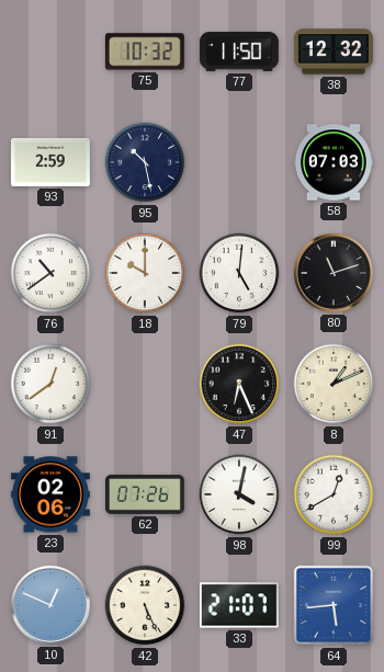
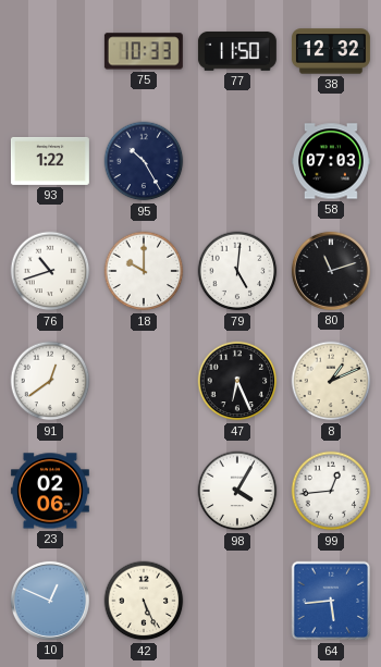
75: 10:32 -> 10:33
93: 2:59 -> 1:22
95: 10:28 -> 10:25
76: 10:39 -> 10:42
62: 07:26 -> none
98: 4:02 -> 4:05
99: 12:40 -> 12:44
33: 21:07 -> none
